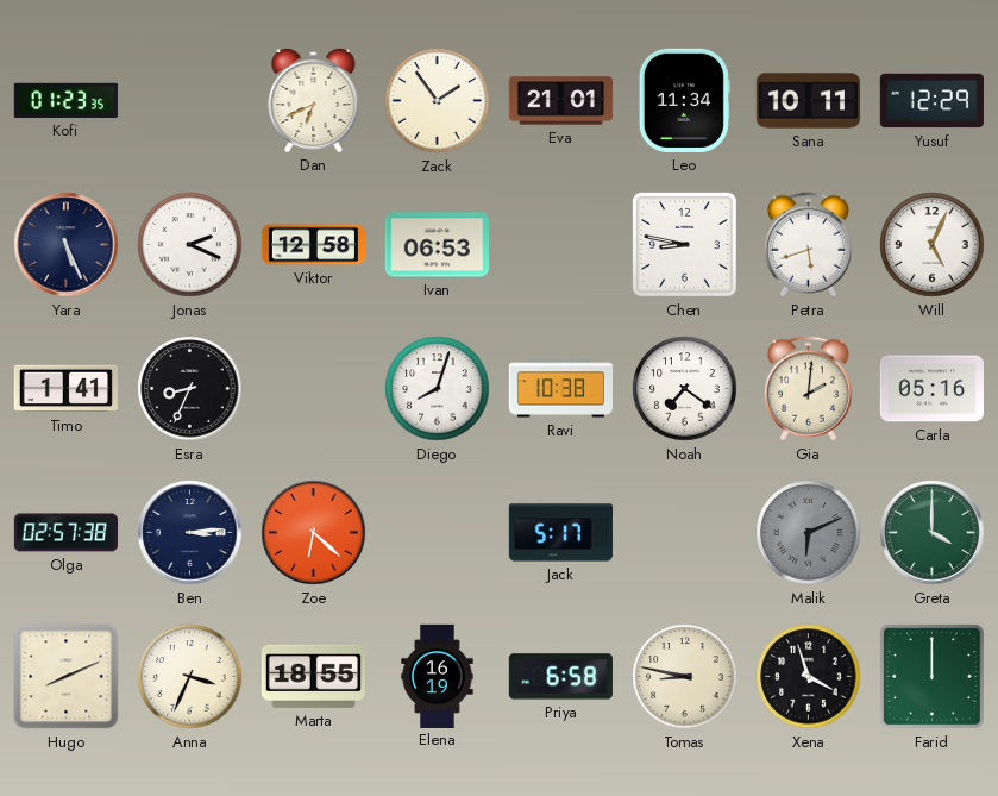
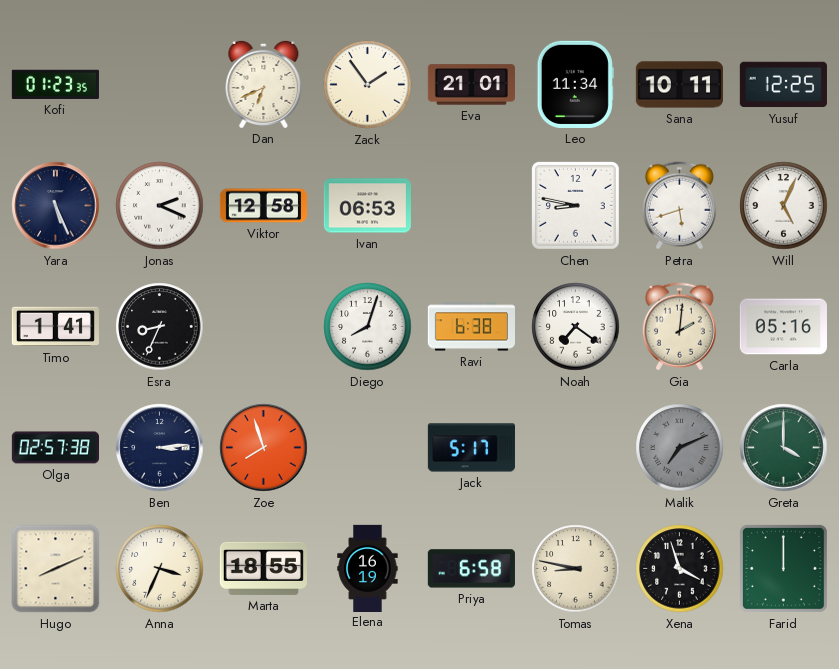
Yusuf: 12:29 -> 12:25
Ravi: 10:38 -> 6:38
Zoe: 6:22 -> 7:57
Malik: 6:11 -> 7:11
